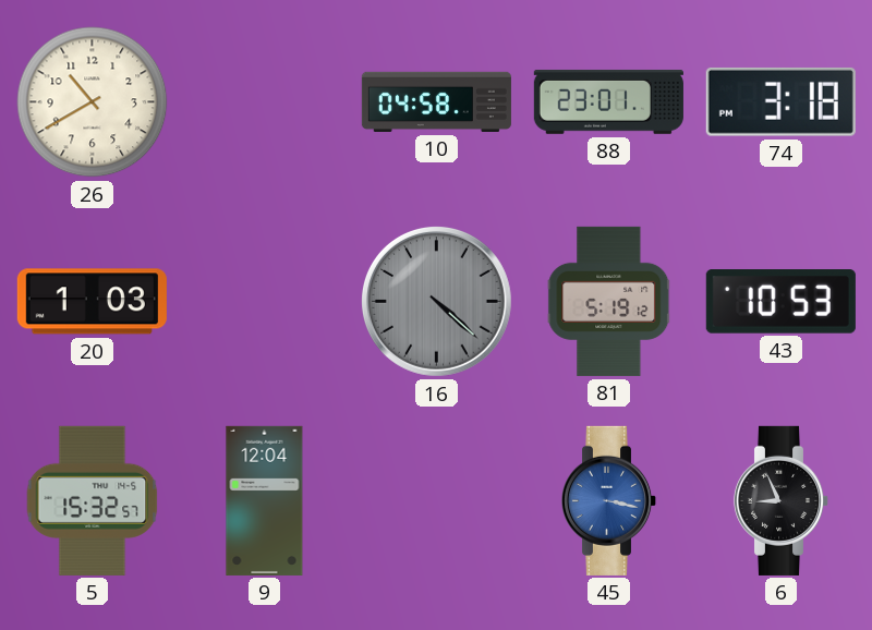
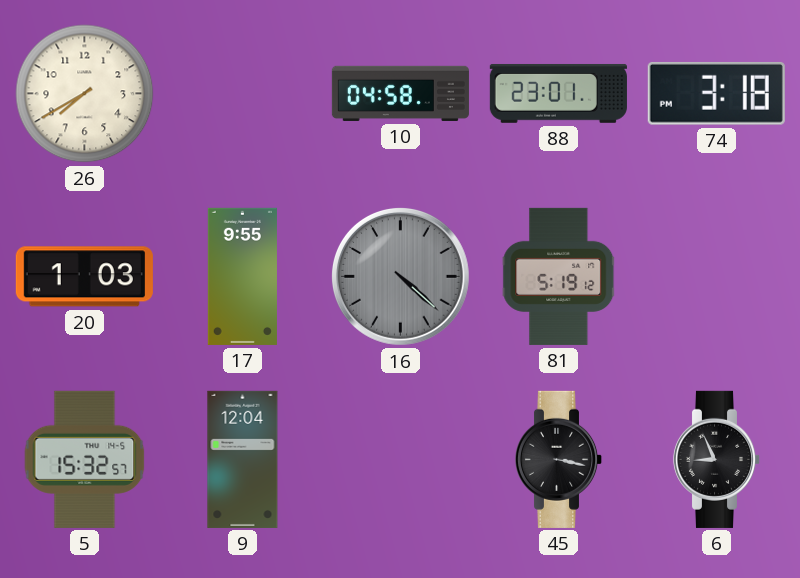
26: 10:40 -> 7:40
17: none -> 9:55
43: 10:53 -> none
45 dial: blue -> black
